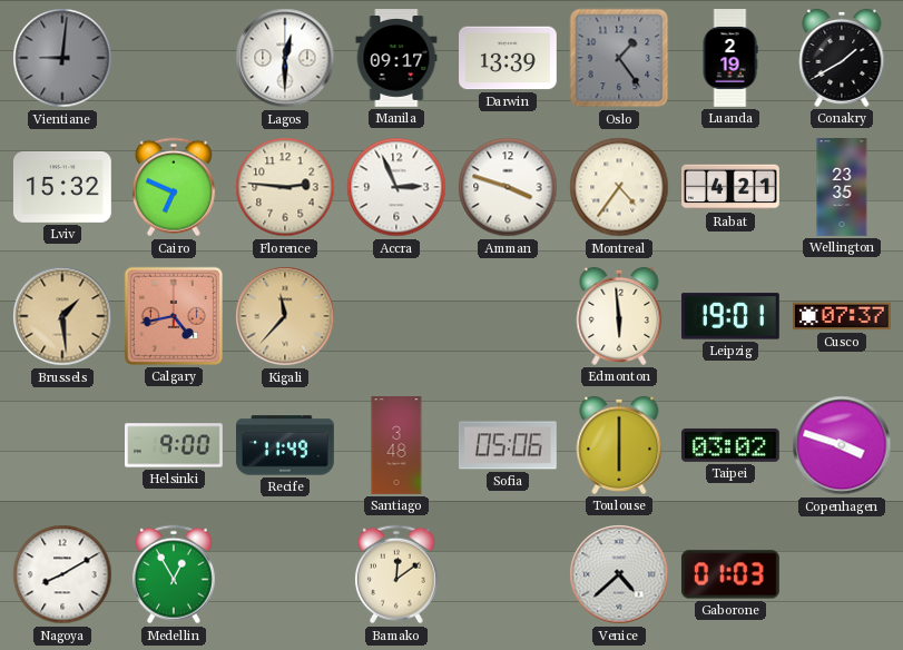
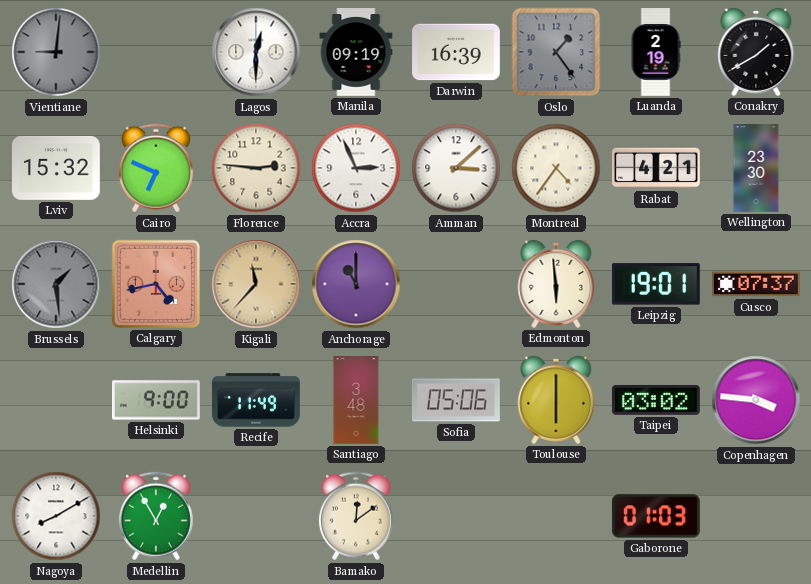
Manila: 09:17 -> 09:19
Darwin: 13:39 -> 16:39
Amman: 3:48 -> 3:08
Wellington: 23:35 -> 23:30
Brussels dial: champagne -> grey
Anchorage: none -> 11:00
Copenhagen: 3:48 -> 3:46
Venice: 4:38 -> none
